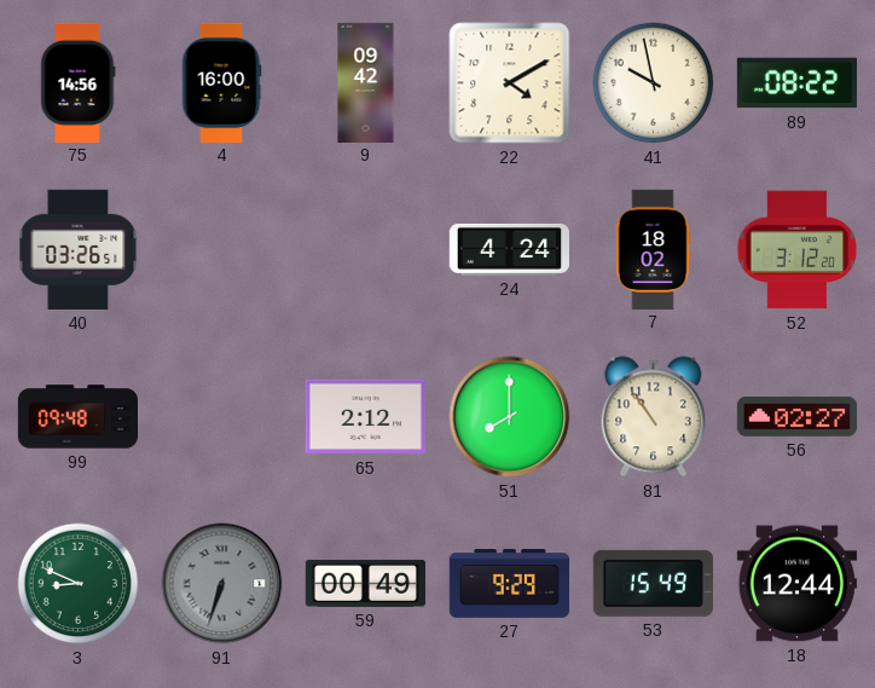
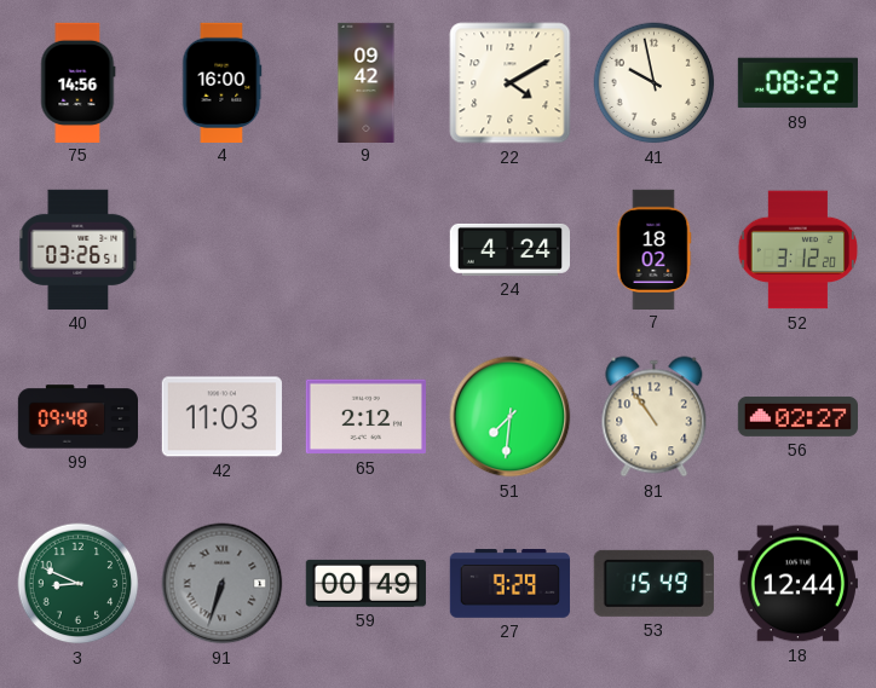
42: none -> 11:03
51: 8:00 -> 7:31
